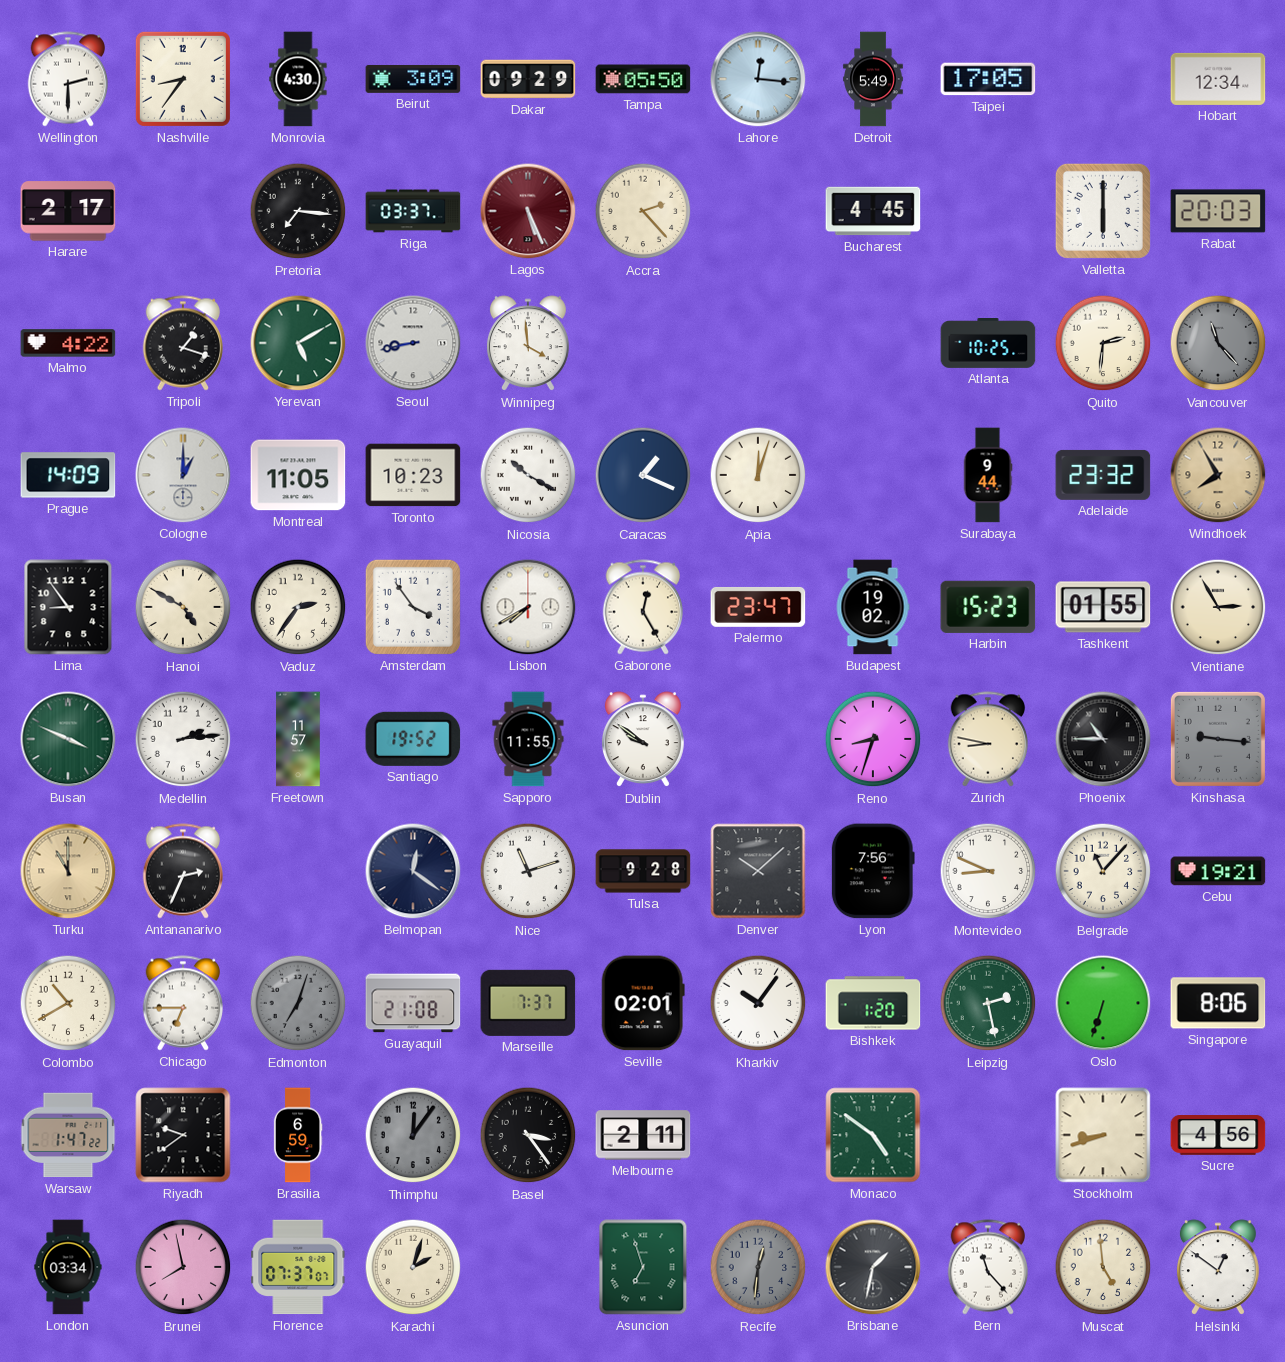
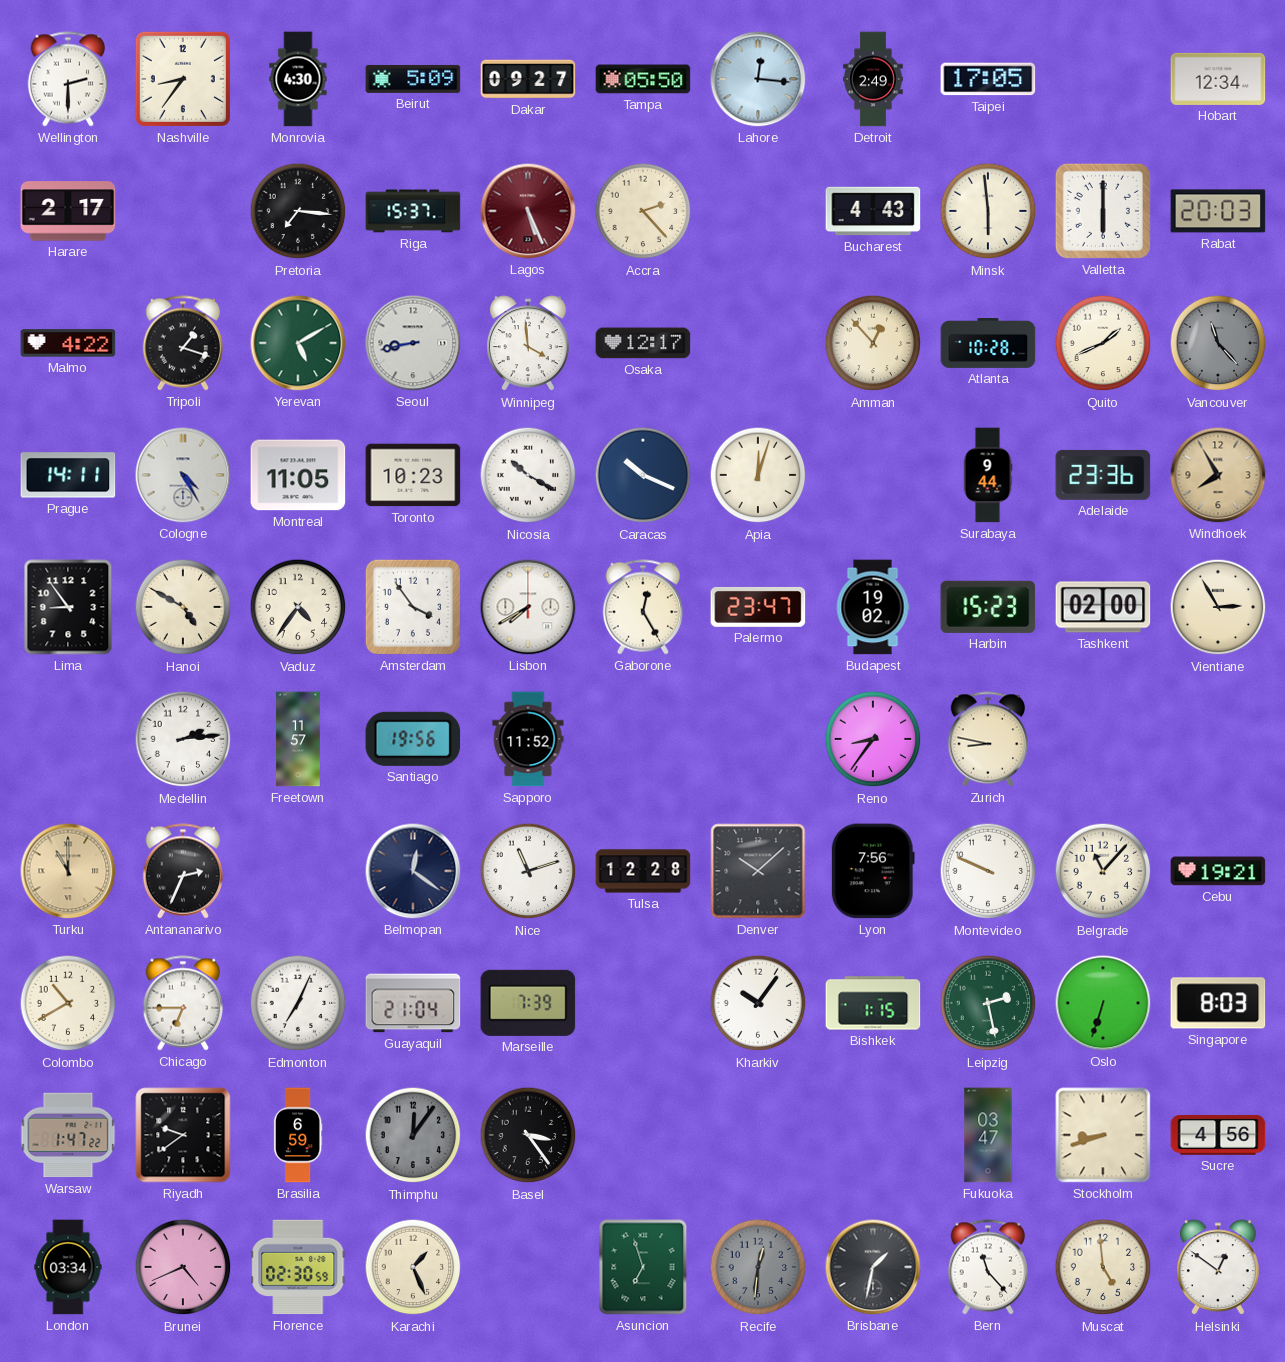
Beirut: 3:09 -> 5:09
Dakar: 09:29 -> 09:27
Detroit: 5:49 -> 2:49
Riga: 03:37 -> 15:37
Bucharest: 4:45 -> 4:43
Minsk: none -> 5:59
Osaka: none -> 12:17
Amman: none -> 12:53
Atlanta: 10:25 -> 10:28
Quito: 2:31 -> 1:41
Prague: 14:09 -> 14:11
Cologne: 1:00 -> 4:25
Caracas: 1:19 -> 10:19
Adelaide: 23:32 -> 23:36
Vaduz: 2:36 -> 4:36
Tashkent: 01:55 -> 02:00
Busan: 3:49 -> none
Santiago: 19:52 -> 19:56
Sapporo: 11:55 -> 11:52
Dublin: 9:51 -> none
Reno: 8:33 -> 8:36
Phoenix: 10:45 -> none
Kinshasa: 9:16 -> none
Tulsa: 9:28 -> 12:28
Montevideo: 8:49 -> 9:49
Edmonton: 7:03 -> 7:04
Edmonton dial: grey -> white
Guayaquil: 21:08 -> 21:04
Marseille: 7:37 -> 7:39
Seville: 02:01 -> none
Bishkek: 1:20 -> 1:15
Singapore: 8:06 -> 8:03
Melbourne: 2:11 -> none
Monaco: 4:51 -> none
Fukuoka: none -> 03:47
Brunei: 7:58 -> 4:41
Florence: 07:37 -> 02:30
Karachi: 2:03 -> 1:26
